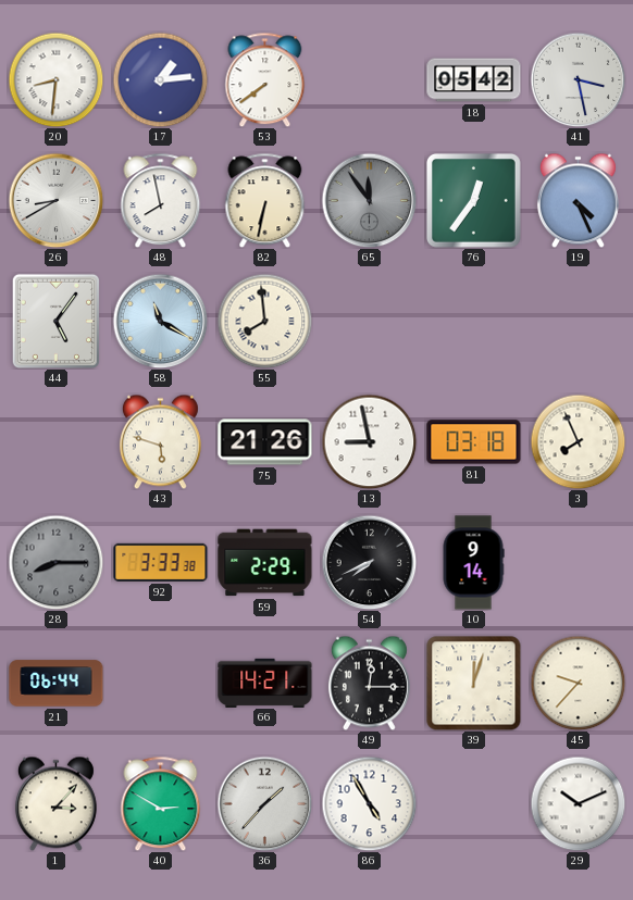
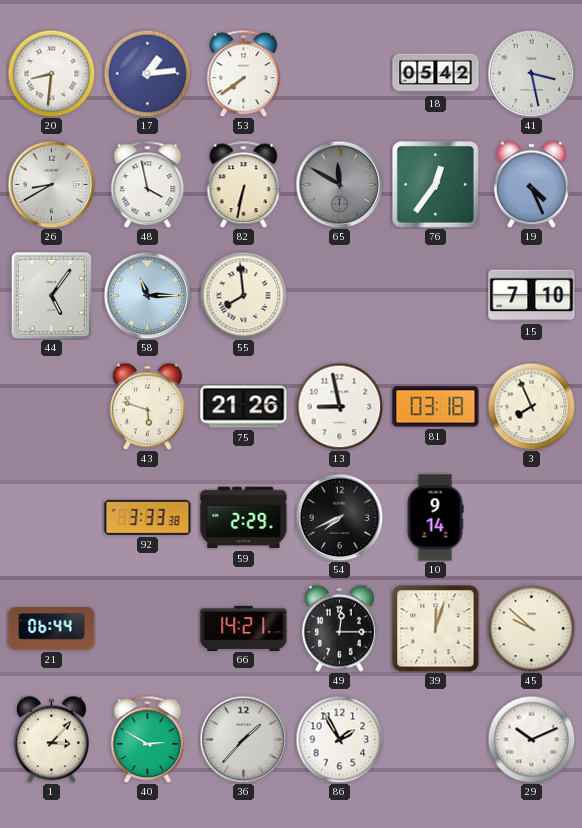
48: 7:58 -> 3:58
65: 11:54 -> 11:50
58: 11:20 -> 11:15
15: none -> 7:10
28: 8:15 -> none
45: 9:37 -> 9:52
86: 4:55 -> 1:55
